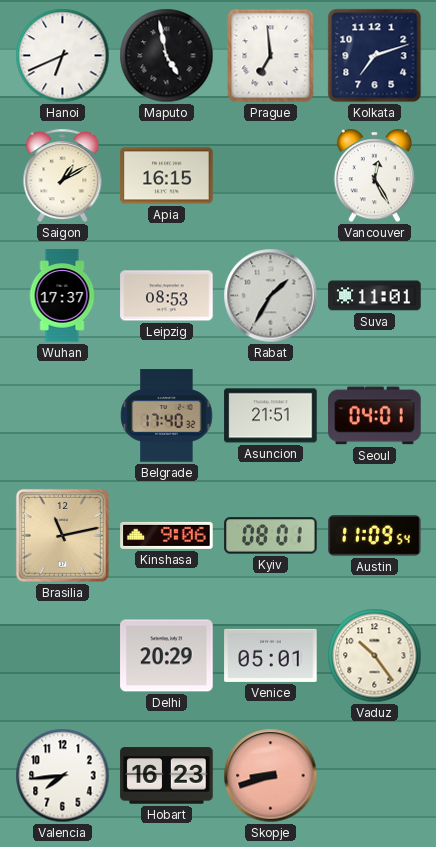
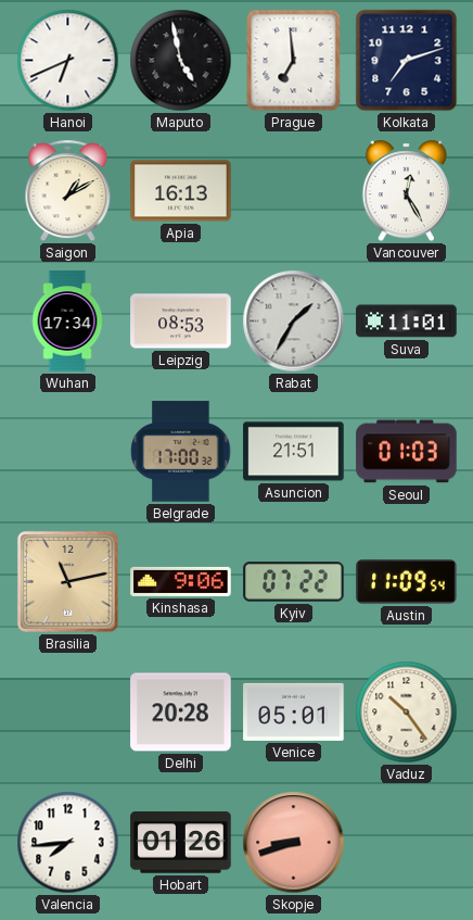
Apia: 16:15 -> 16:13
Wuhan: 17:37 -> 17:34
Belgrade: 17:40 -> 17:00
Seoul: 04:01 -> 01:03
Kyiv: 08:01 -> 07:22
Delhi: 20:29 -> 20:28
Hobart: 16:23 -> 01:26
